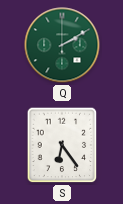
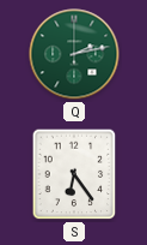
Q: 2:10 -> 2:13
